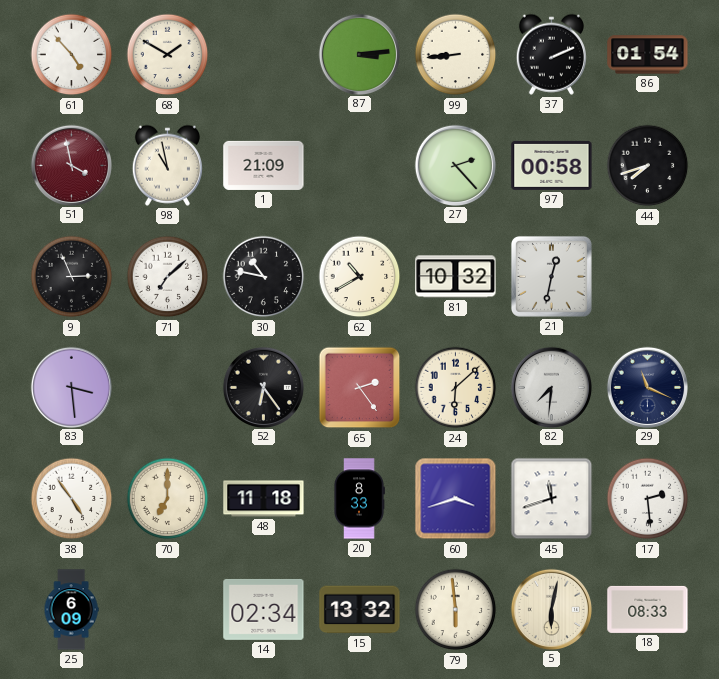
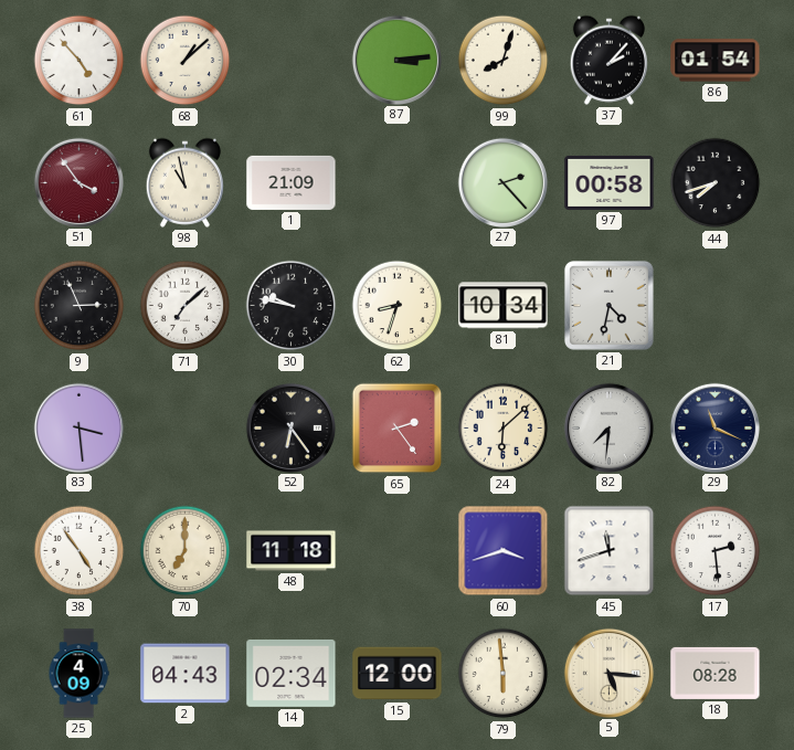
68: 1:50 -> 1:08
99: 8:44 -> 8:03
37: 2:11 -> 2:07
51: 3:58 -> 3:54
30: 10:47 -> 9:47
62: 10:40 -> 8:33
81: 10:32 -> 10:34
21: 12:32 -> 4:32
20: 8:33 -> none
25: 6:09 -> 4:09
2: none -> 04:43
15: 13:32 -> 12:00
5: 6:02 -> 5:16
18: 08:33 -> 08:28
